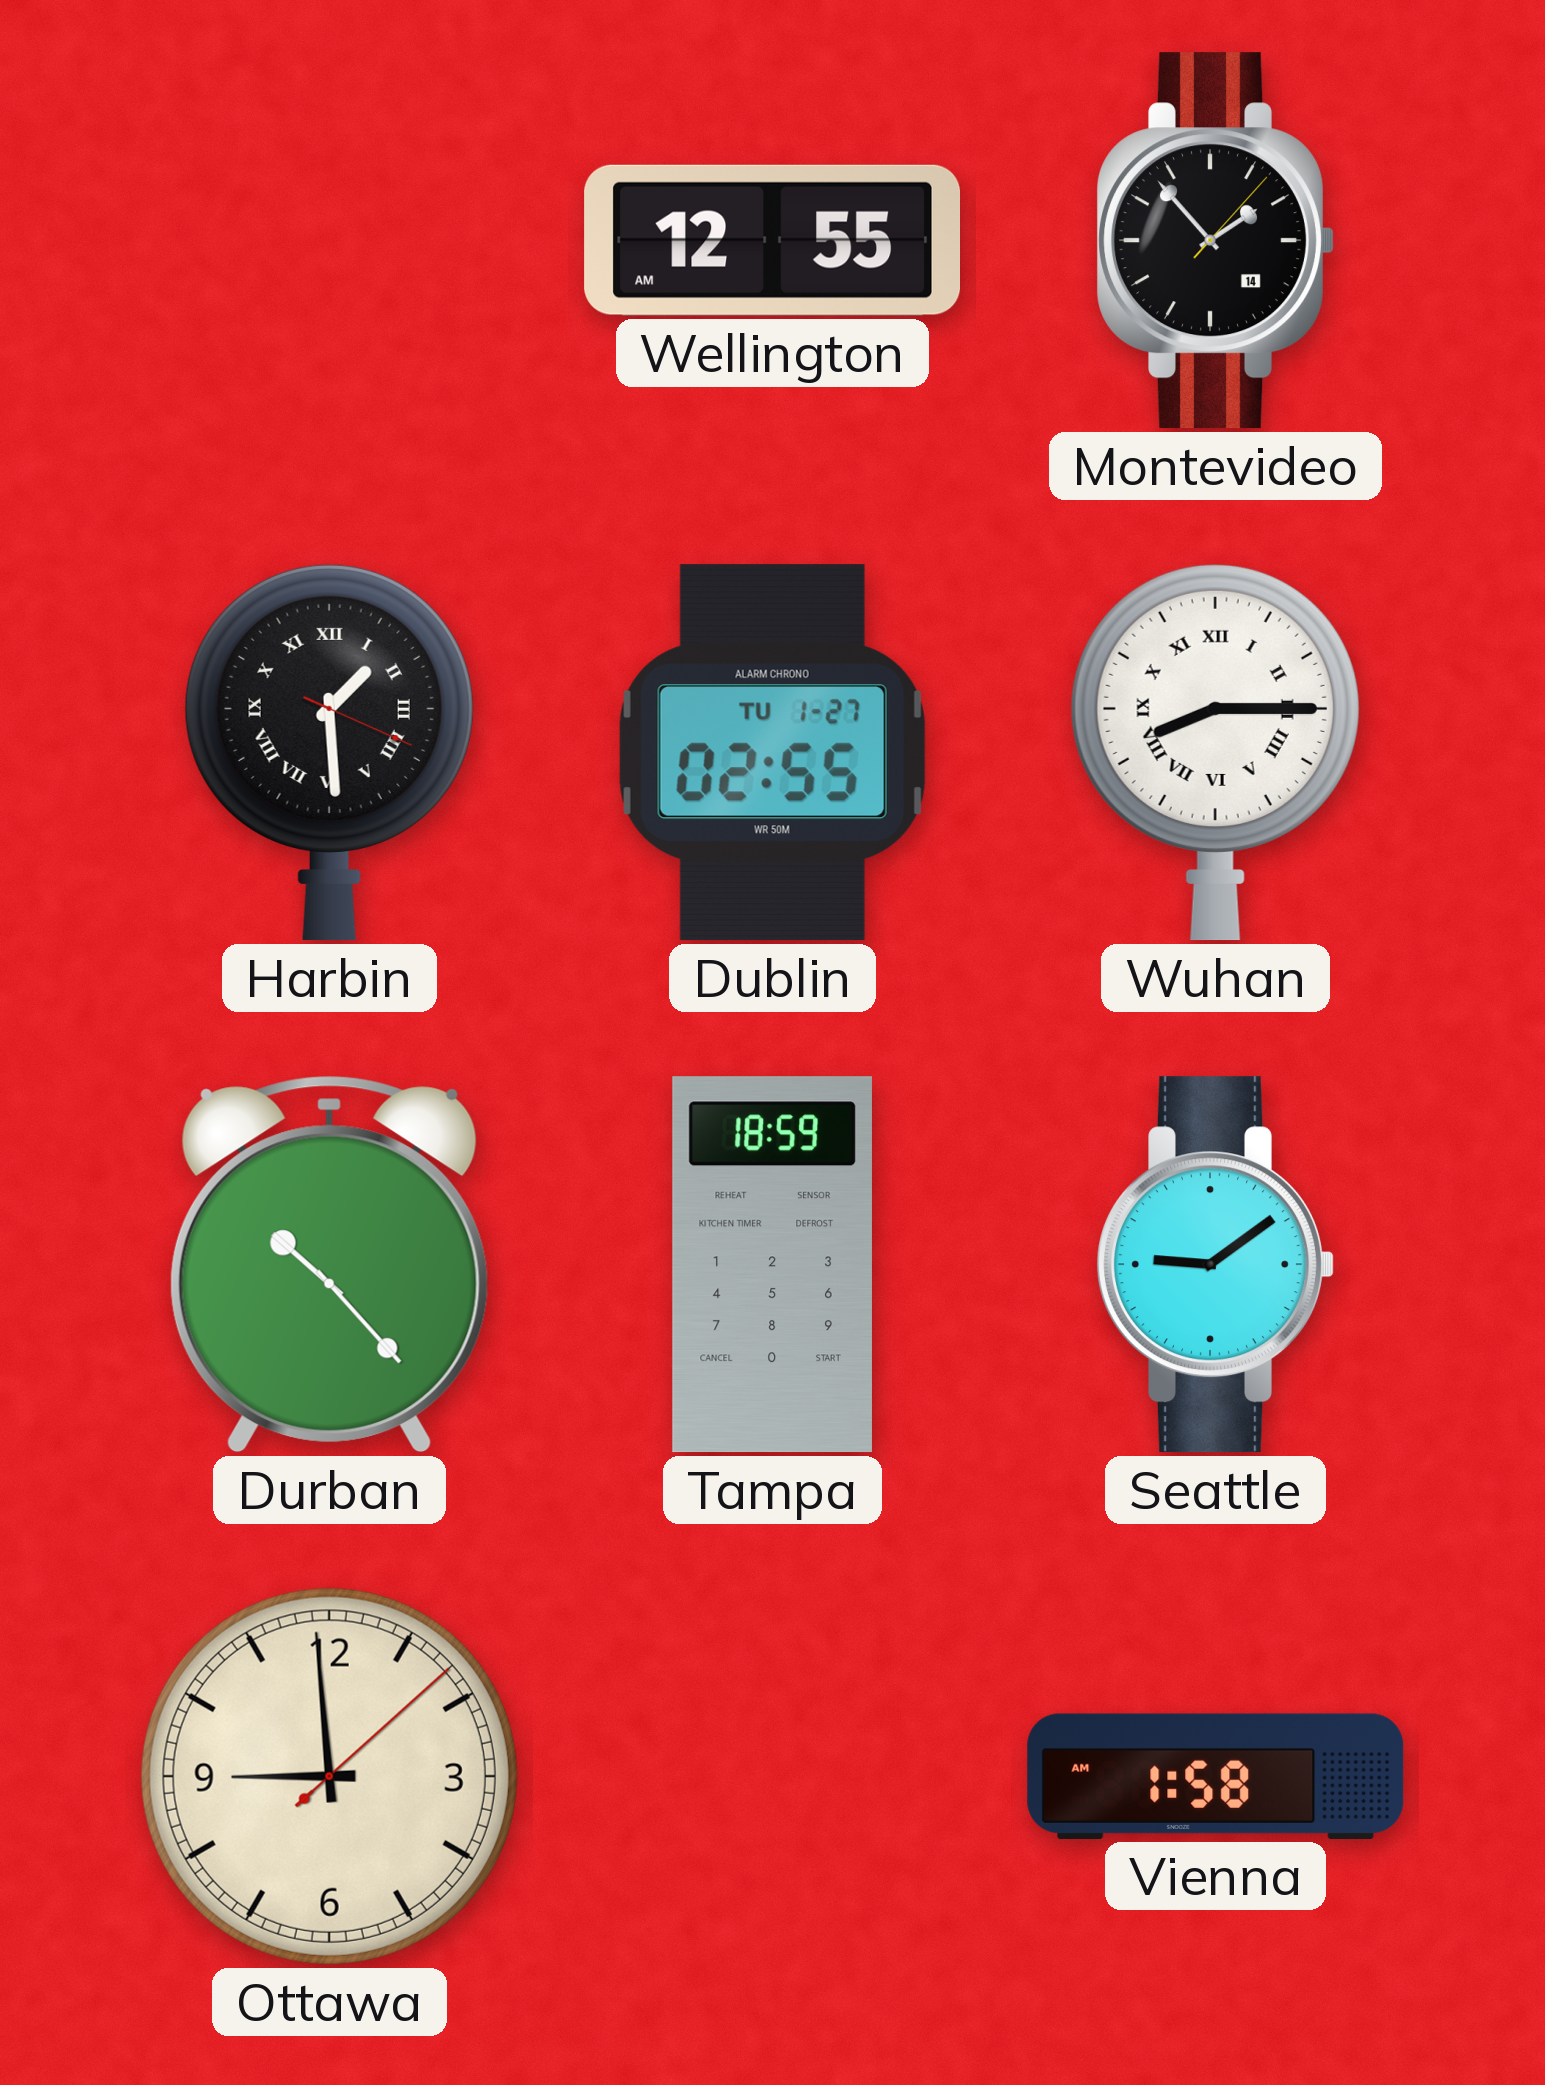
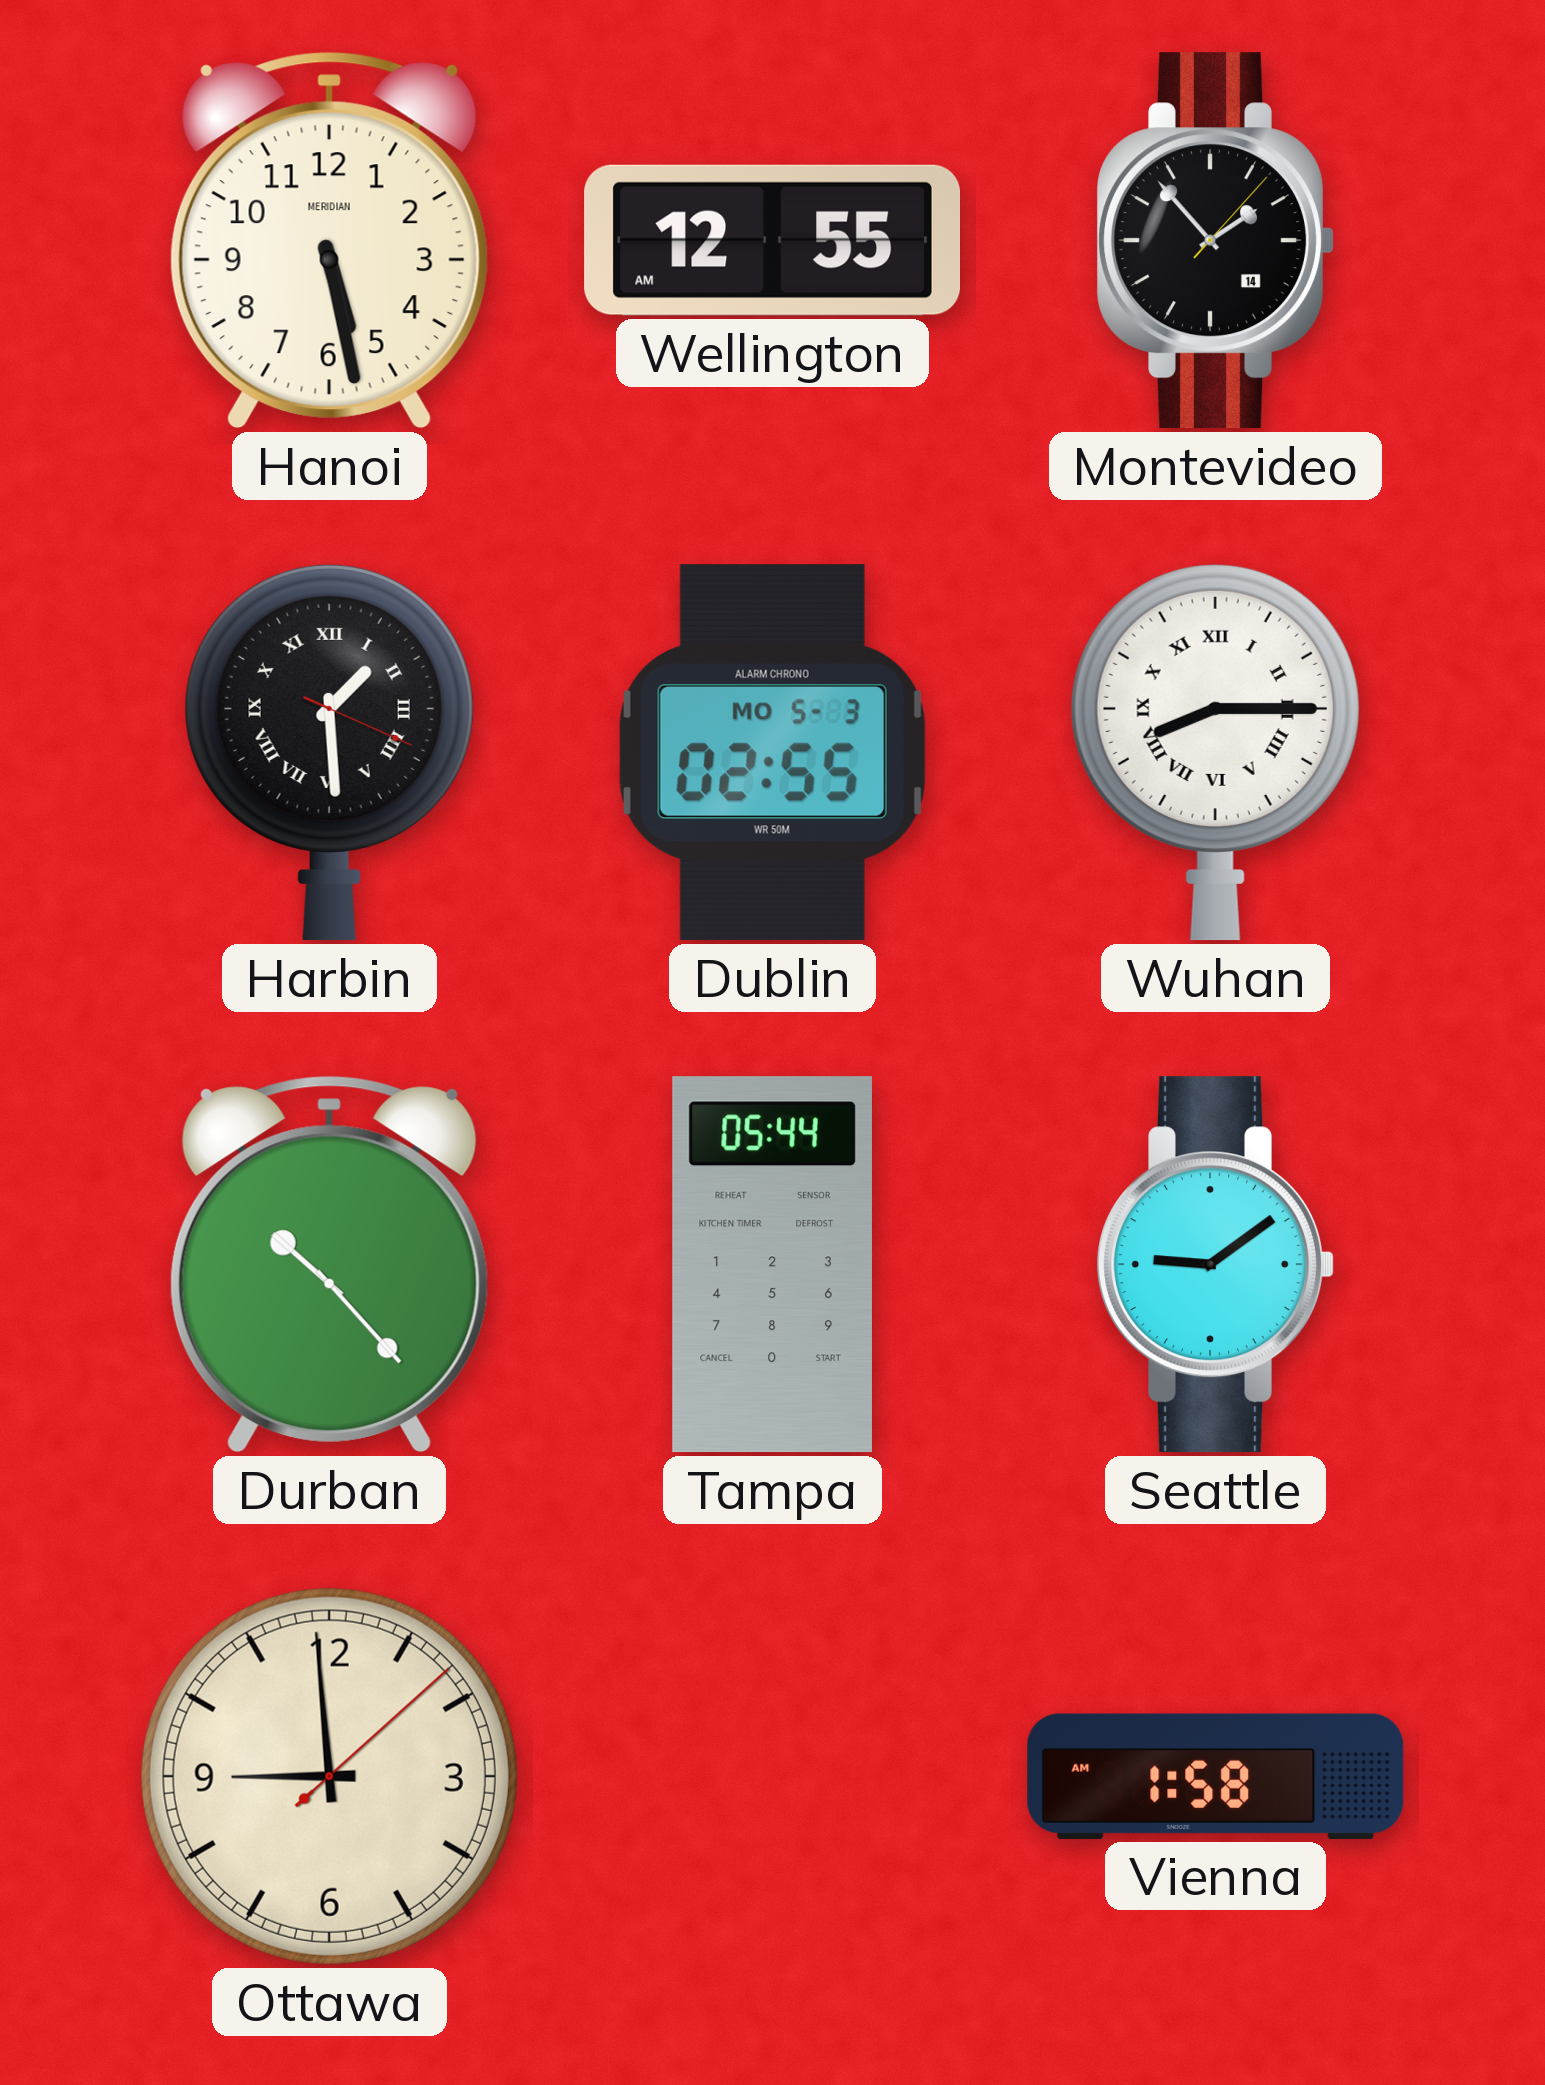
Hanoi: none -> 5:28
Dublin date: TU 1-27 -> MO 5-3
Tampa: 18:59 -> 05:44
